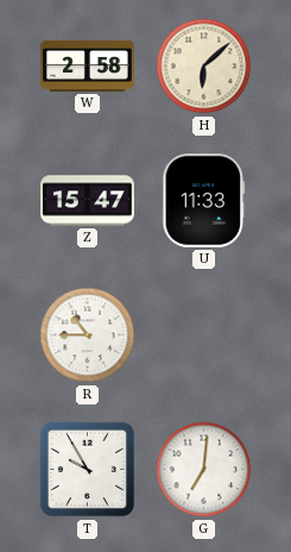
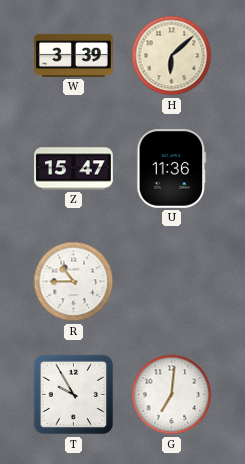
W: 2:58 -> 3:39
U: 11:33 -> 11:36
